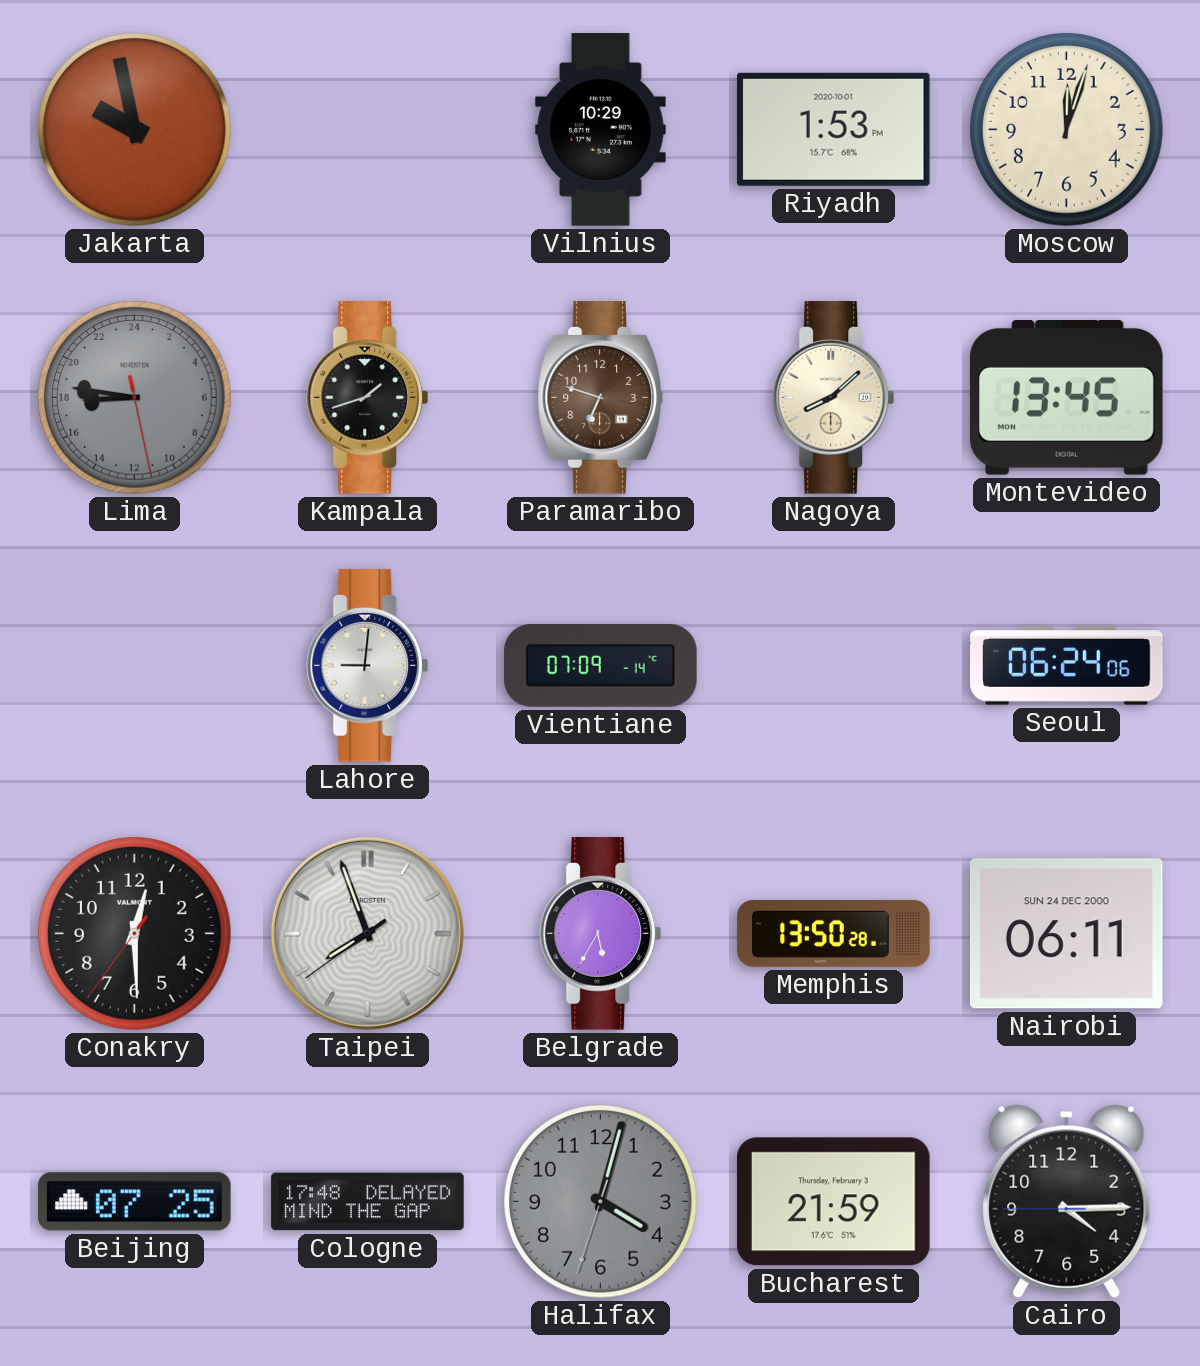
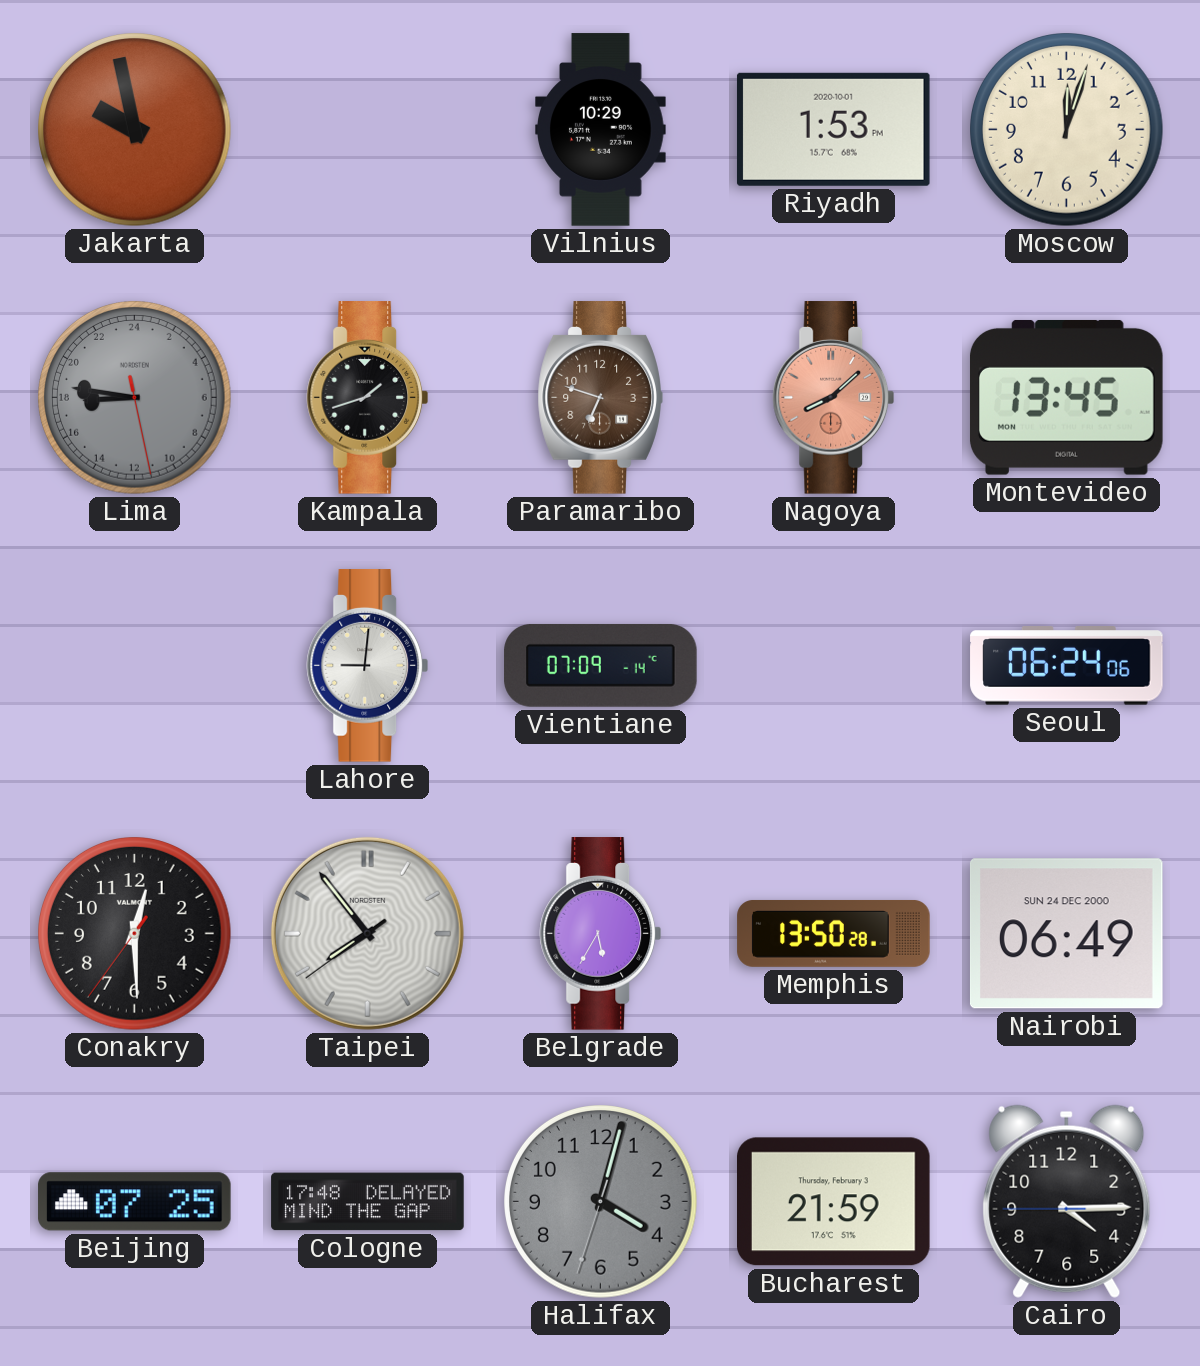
Nagoya dial: cream -> salmon
Taipei: 7:56 -> 7:53
Nairobi: 06:11 -> 06:49
